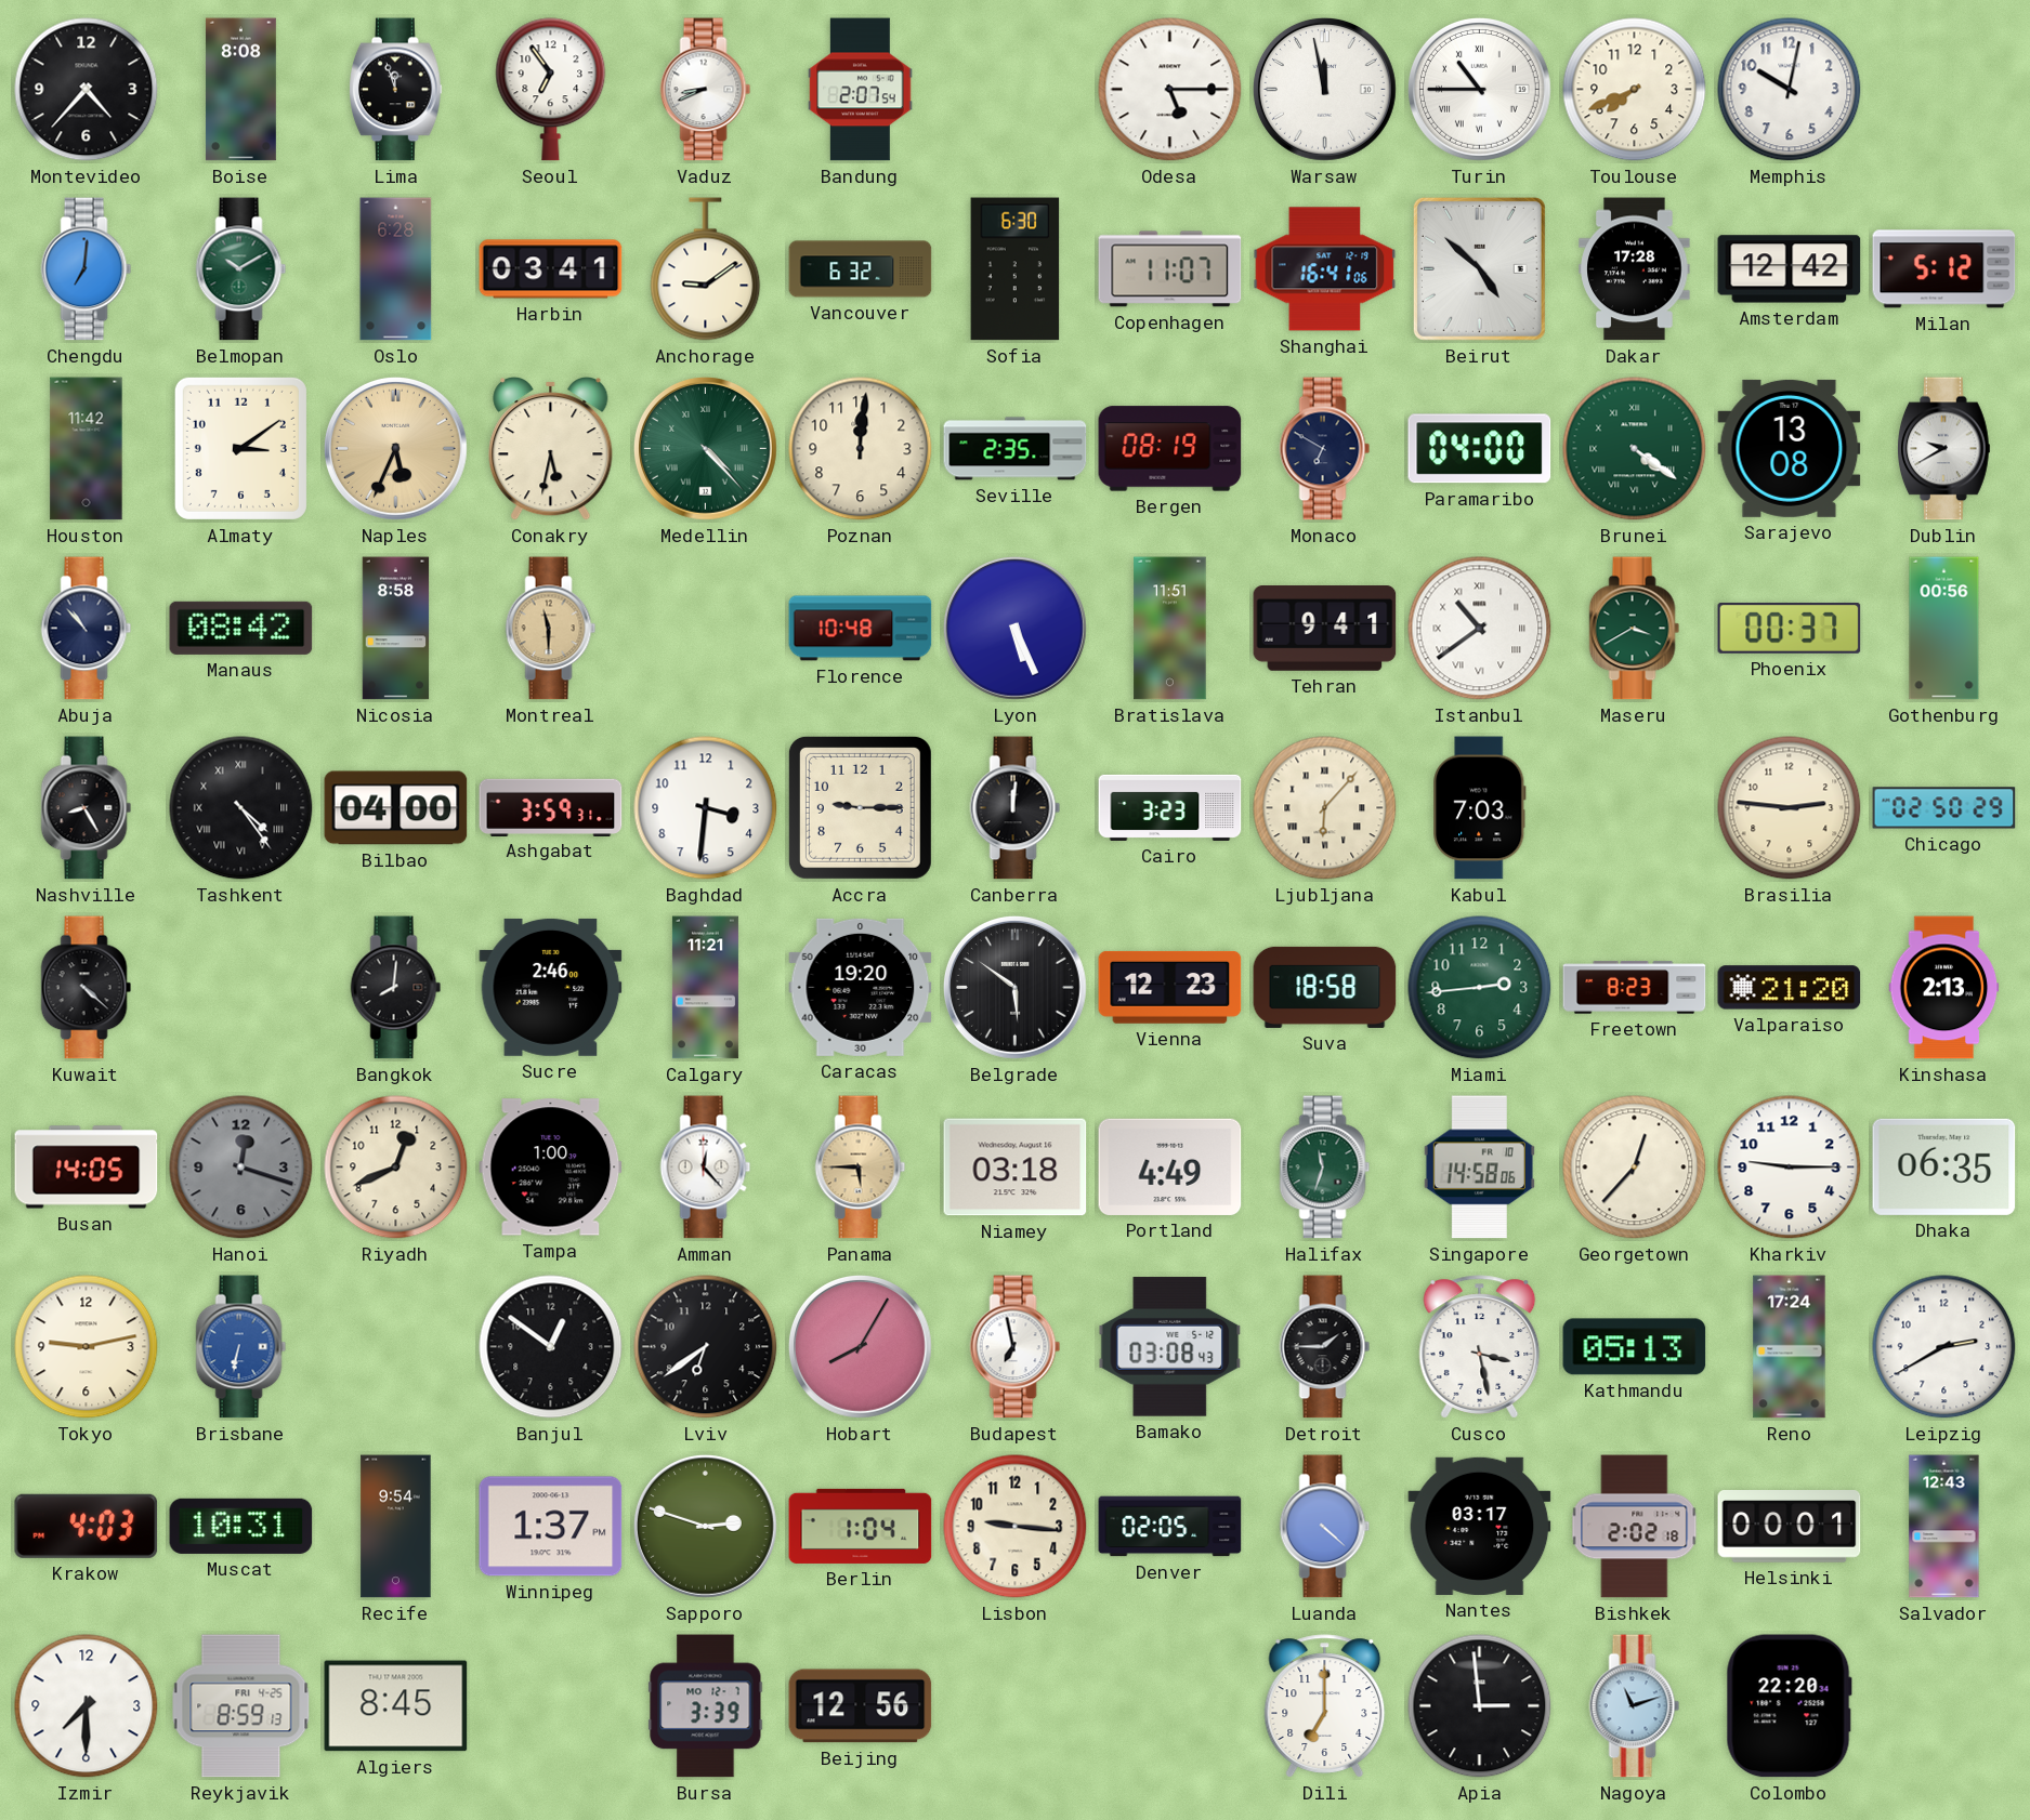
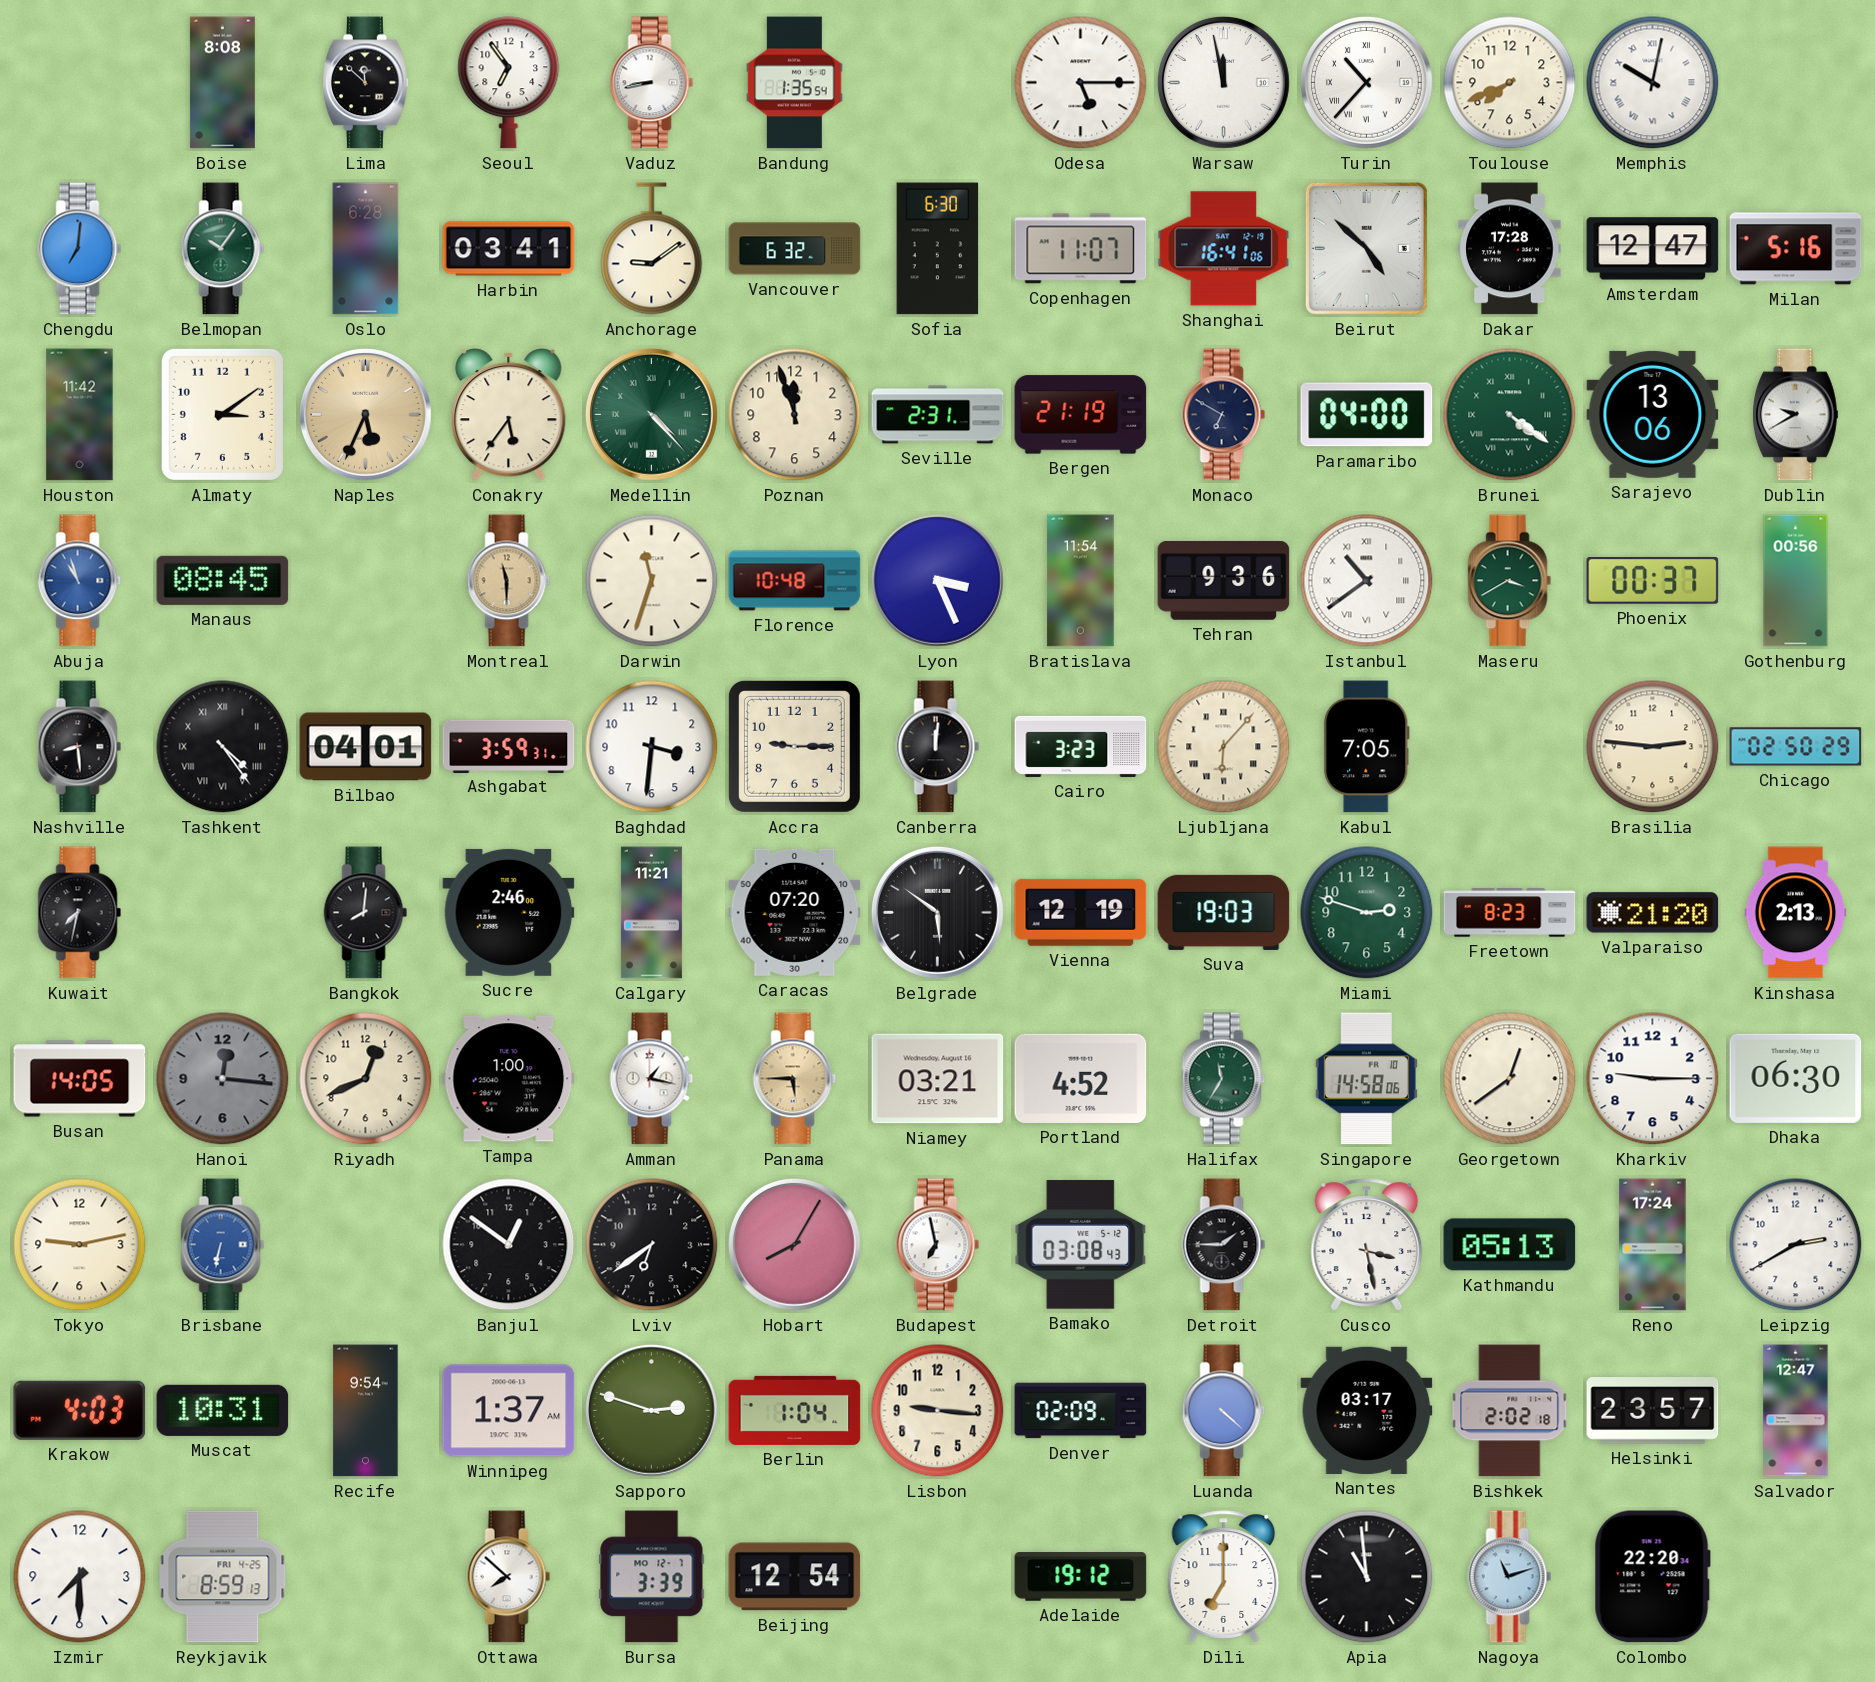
Montevideo: 4:37 -> none
Lima: 11:57 -> 11:52
Vaduz: 8:41 -> 8:43
Bandung: 2:07 -> 1:35
Turin: 10:45 -> 10:37
Memphis numerals: Arabic -> Roman
Belmopan: 10:10 -> 10:06
Amsterdam: 12:42 -> 12:47
Milan: 5:12 -> 5:16
Conakry: 5:32 -> 5:36
Poznan: 12:01 -> 11:57
Seville: 2:35 -> 2:31
Bergen: 08:19 -> 21:19
Sarajevo: 13:08 -> 13:06
Abuja: 10:53 -> 10:57
Abuja dial: navy -> blue
Manaus: 08:42 -> 08:45
Nicosia: 8:58 -> none
Darwin: none -> 11:33
Lyon: 5:26 -> 3:26
Bratislava: 11:51 -> 11:54
Tehran: 9:41 -> 9:36
Nashville: 8:25 -> 8:29
Bilbao: 04:00 -> 04:01
Kabul: 7:03 -> 7:05
Kuwait: 4:22 -> 7:32
Caracas: 19:20 -> 07:20
Vienna: 12:23 -> 12:19
Suva: 18:58 -> 19:03
Miami: 2:44 -> 2:48
Hanoi: 12:18 -> 12:16
Amman: 12:23 -> 1:17
Niamey: 03:18 -> 03:21
Portland: 4:49 -> 4:52
Halifax: 11:33 -> 11:35
Georgetown: 12:37 -> 12:39
Dhaka: 06:35 -> 06:30
Winnipeg: 1:37 PM -> 1:37 AM
Denver: 02:05 -> 02:09
Helsinki: 00:01 -> 23:57
Salvador: 12:43 -> 12:47
Algiers: 8:45 -> none
Ottawa: none -> 7:52
Beijing: 12:56 -> 12:54
Adelaide: none -> 19:12
Apia: 2:59 -> 10:59
